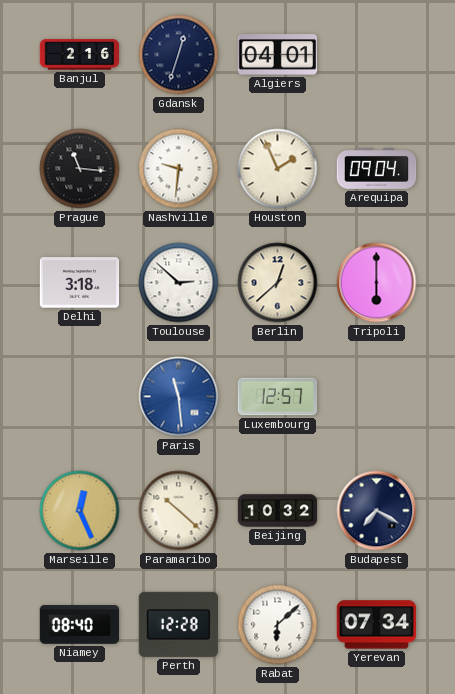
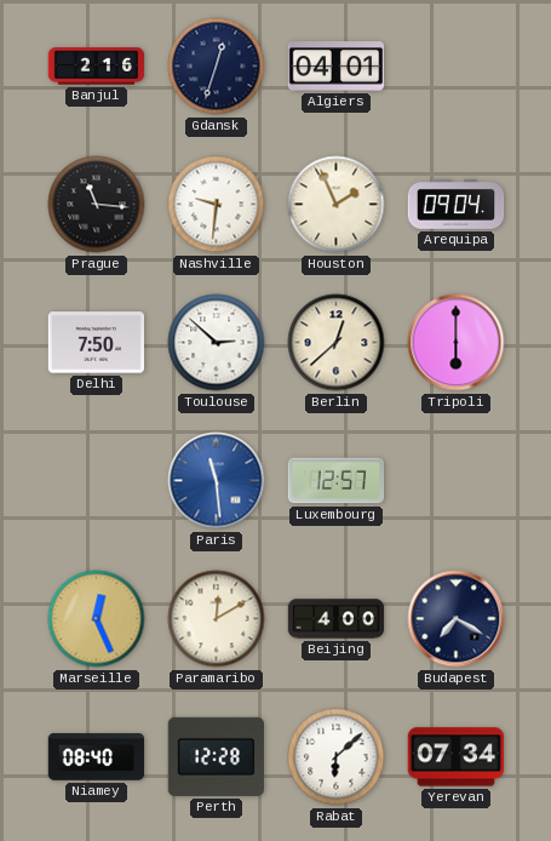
Delhi: 3:18 -> 7:50
Paramaribo: 10:22 -> 12:10
Beijing: 10:32 -> 4:00
